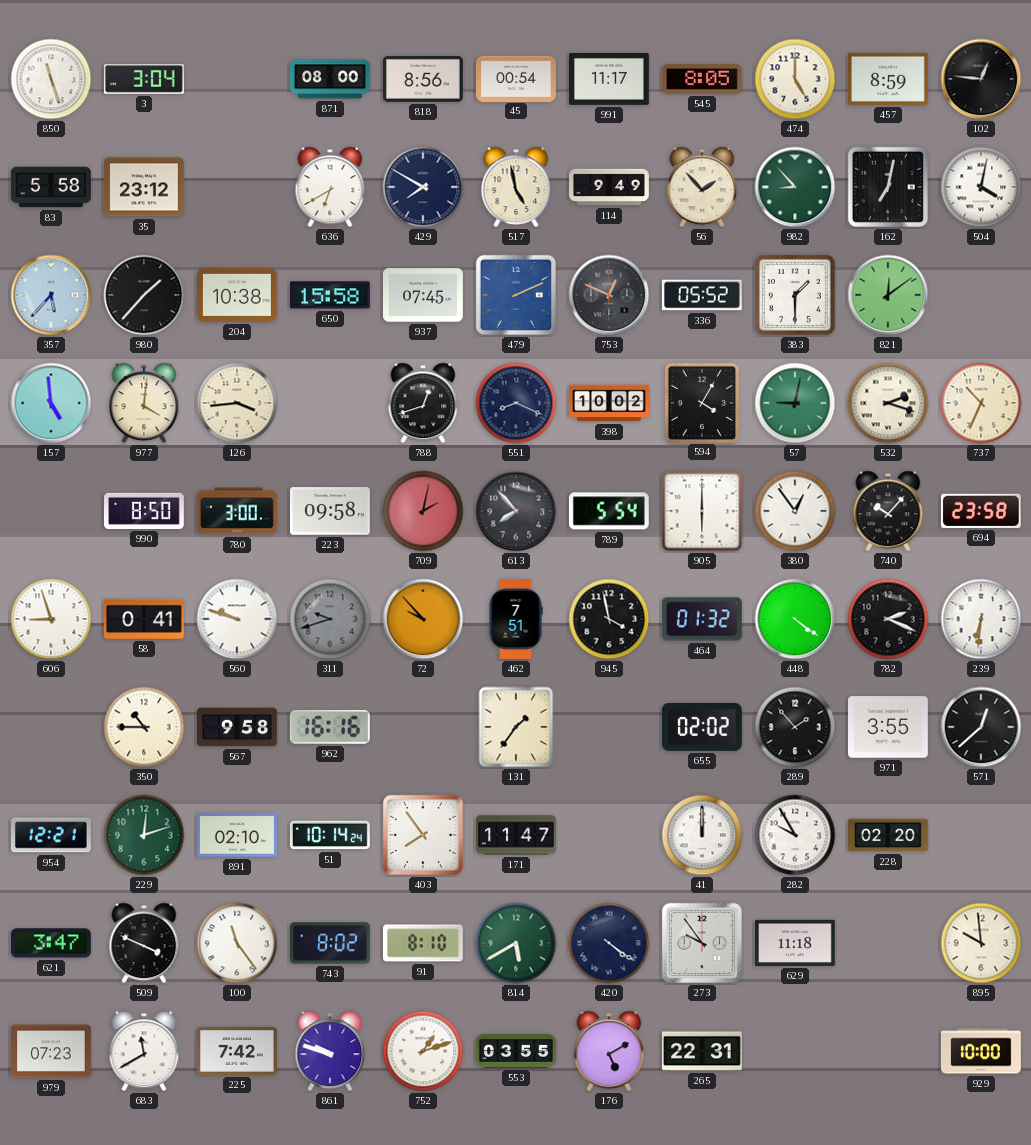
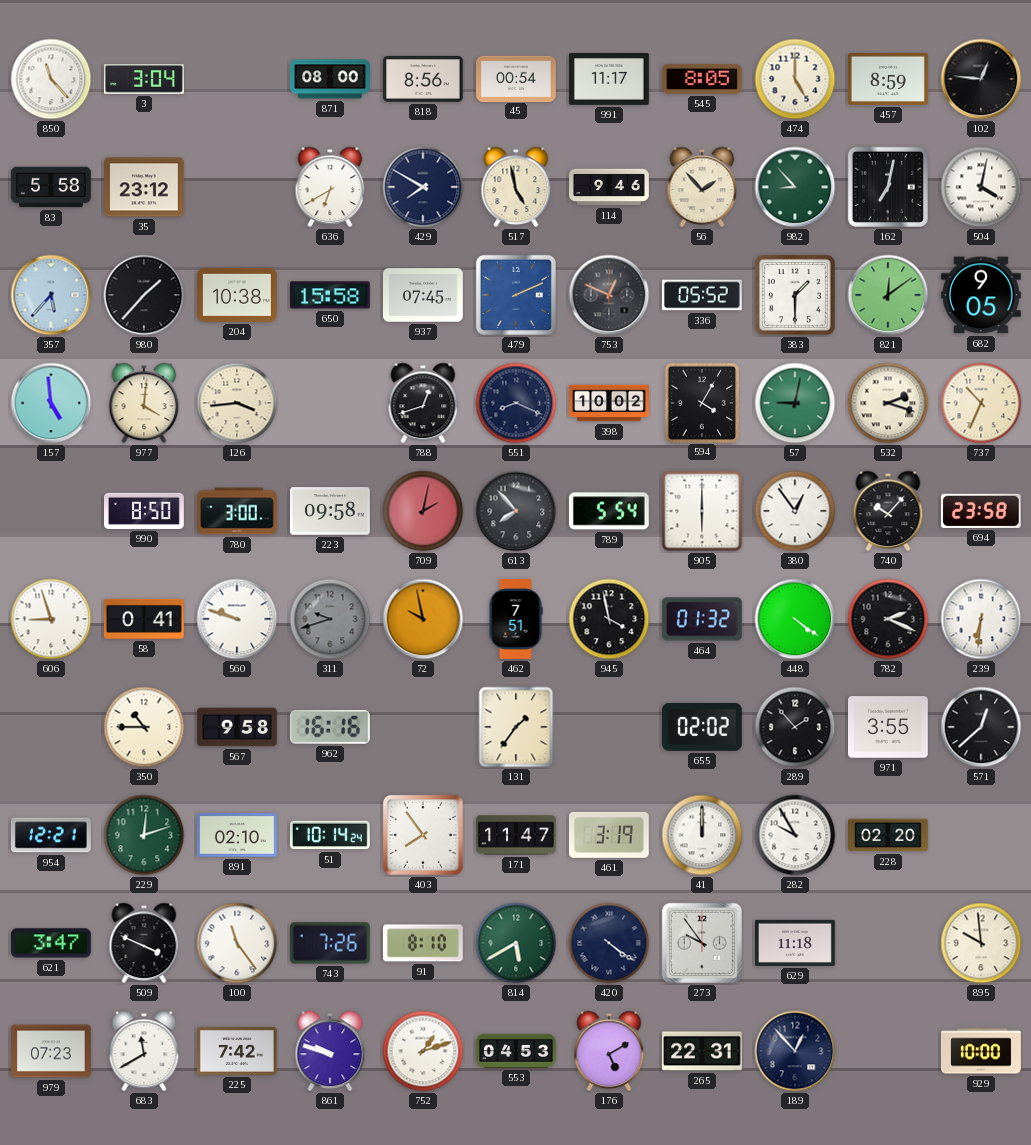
850: 11:27 -> 11:23
114: 9:49 -> 9:46
682: none -> 9:05
72: 9:53 -> 9:58
461: none -> 3:19
743: 8:02 -> 7:26
553: 03:55 -> 04:53
189: none -> 12:53
